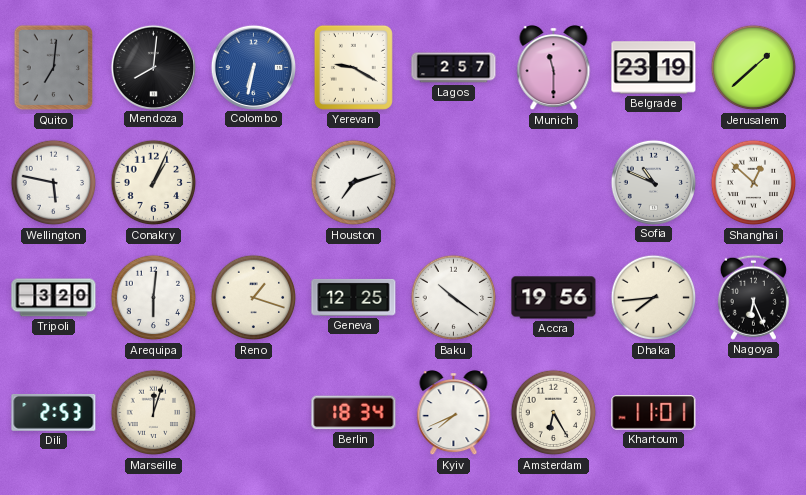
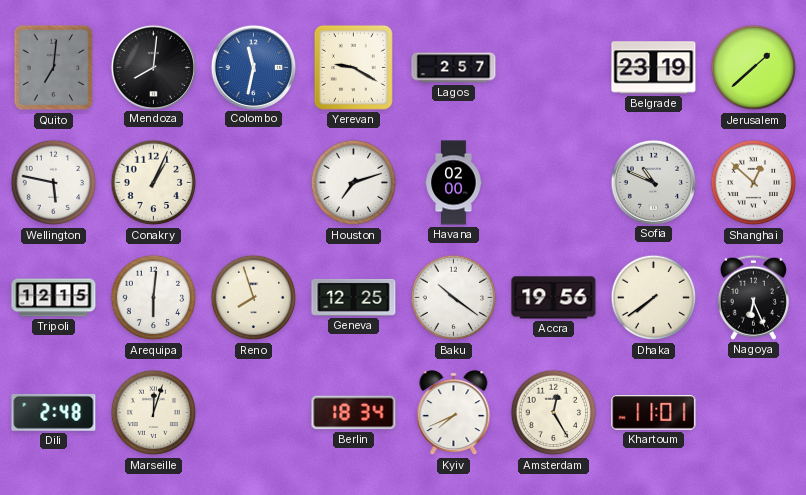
Colombo: 6:32 -> 11:32
Munich: 11:30 -> none
Havana: none -> 02:00
Tripoli: 3:20 -> 12:15
Reno: 1:18 -> 7:57
Dhaka: 7:44 -> 7:39
Dili: 2:53 -> 2:48
Amsterdam: 6:25 -> 12:25
